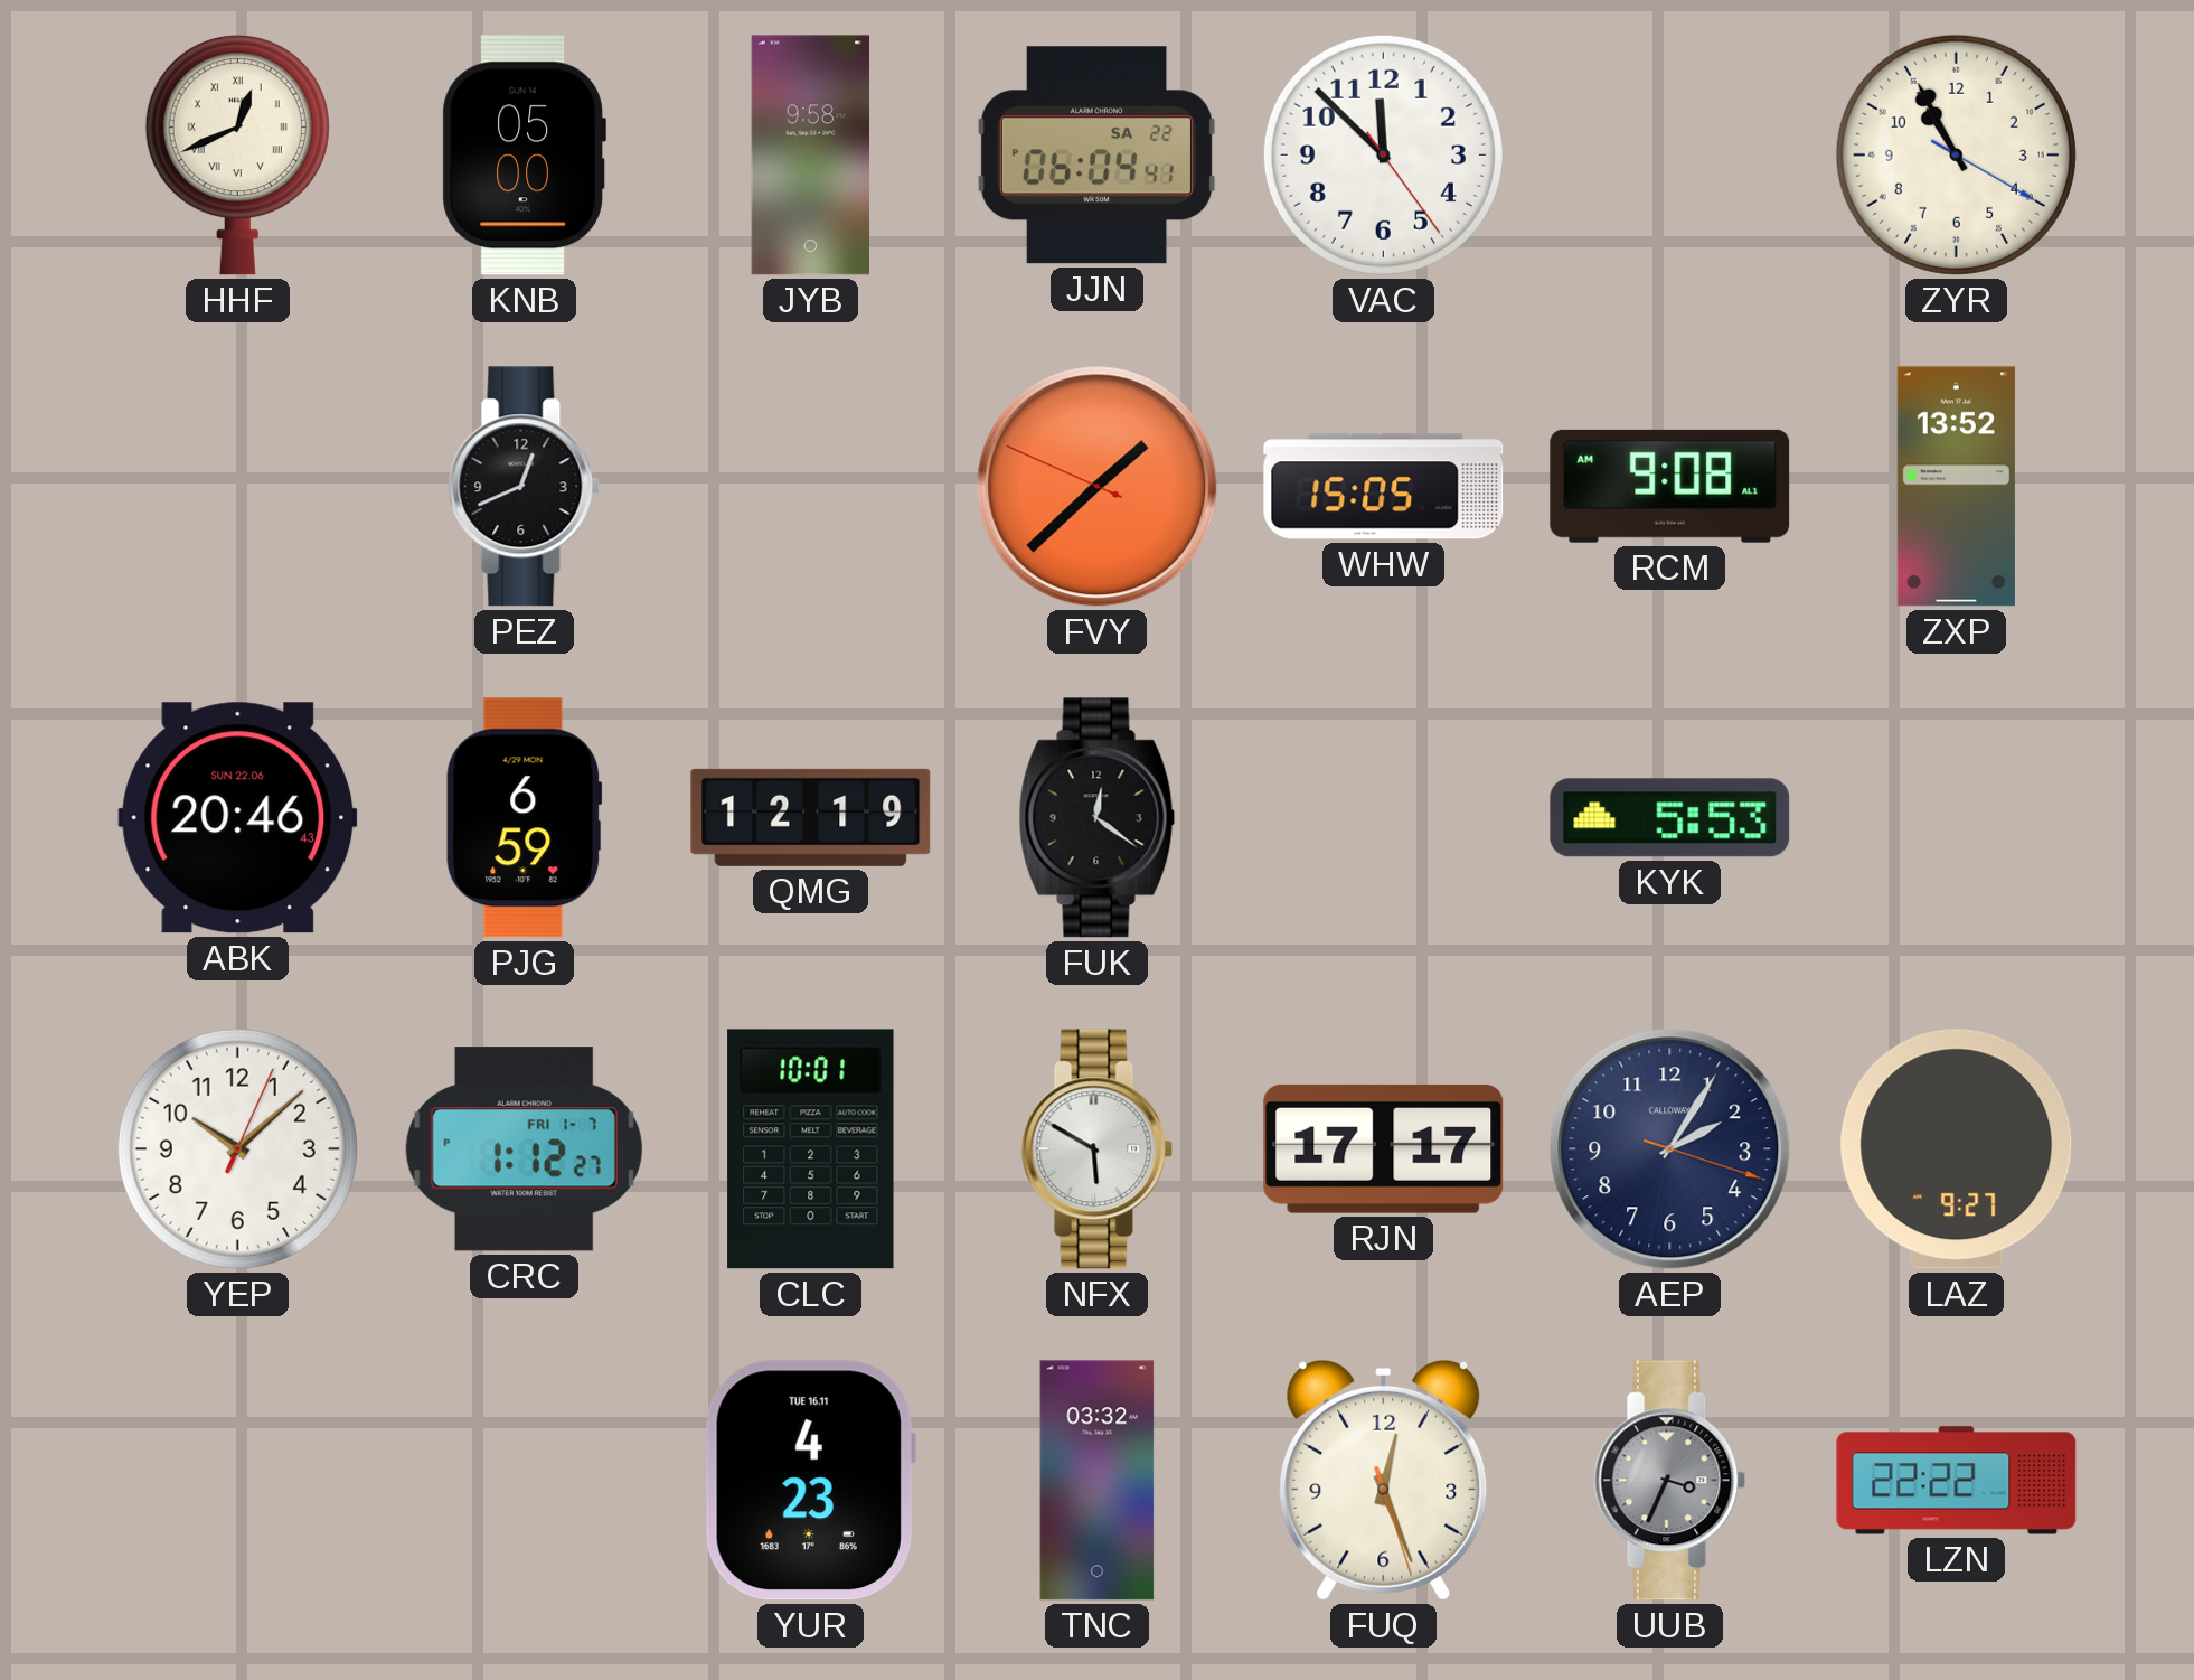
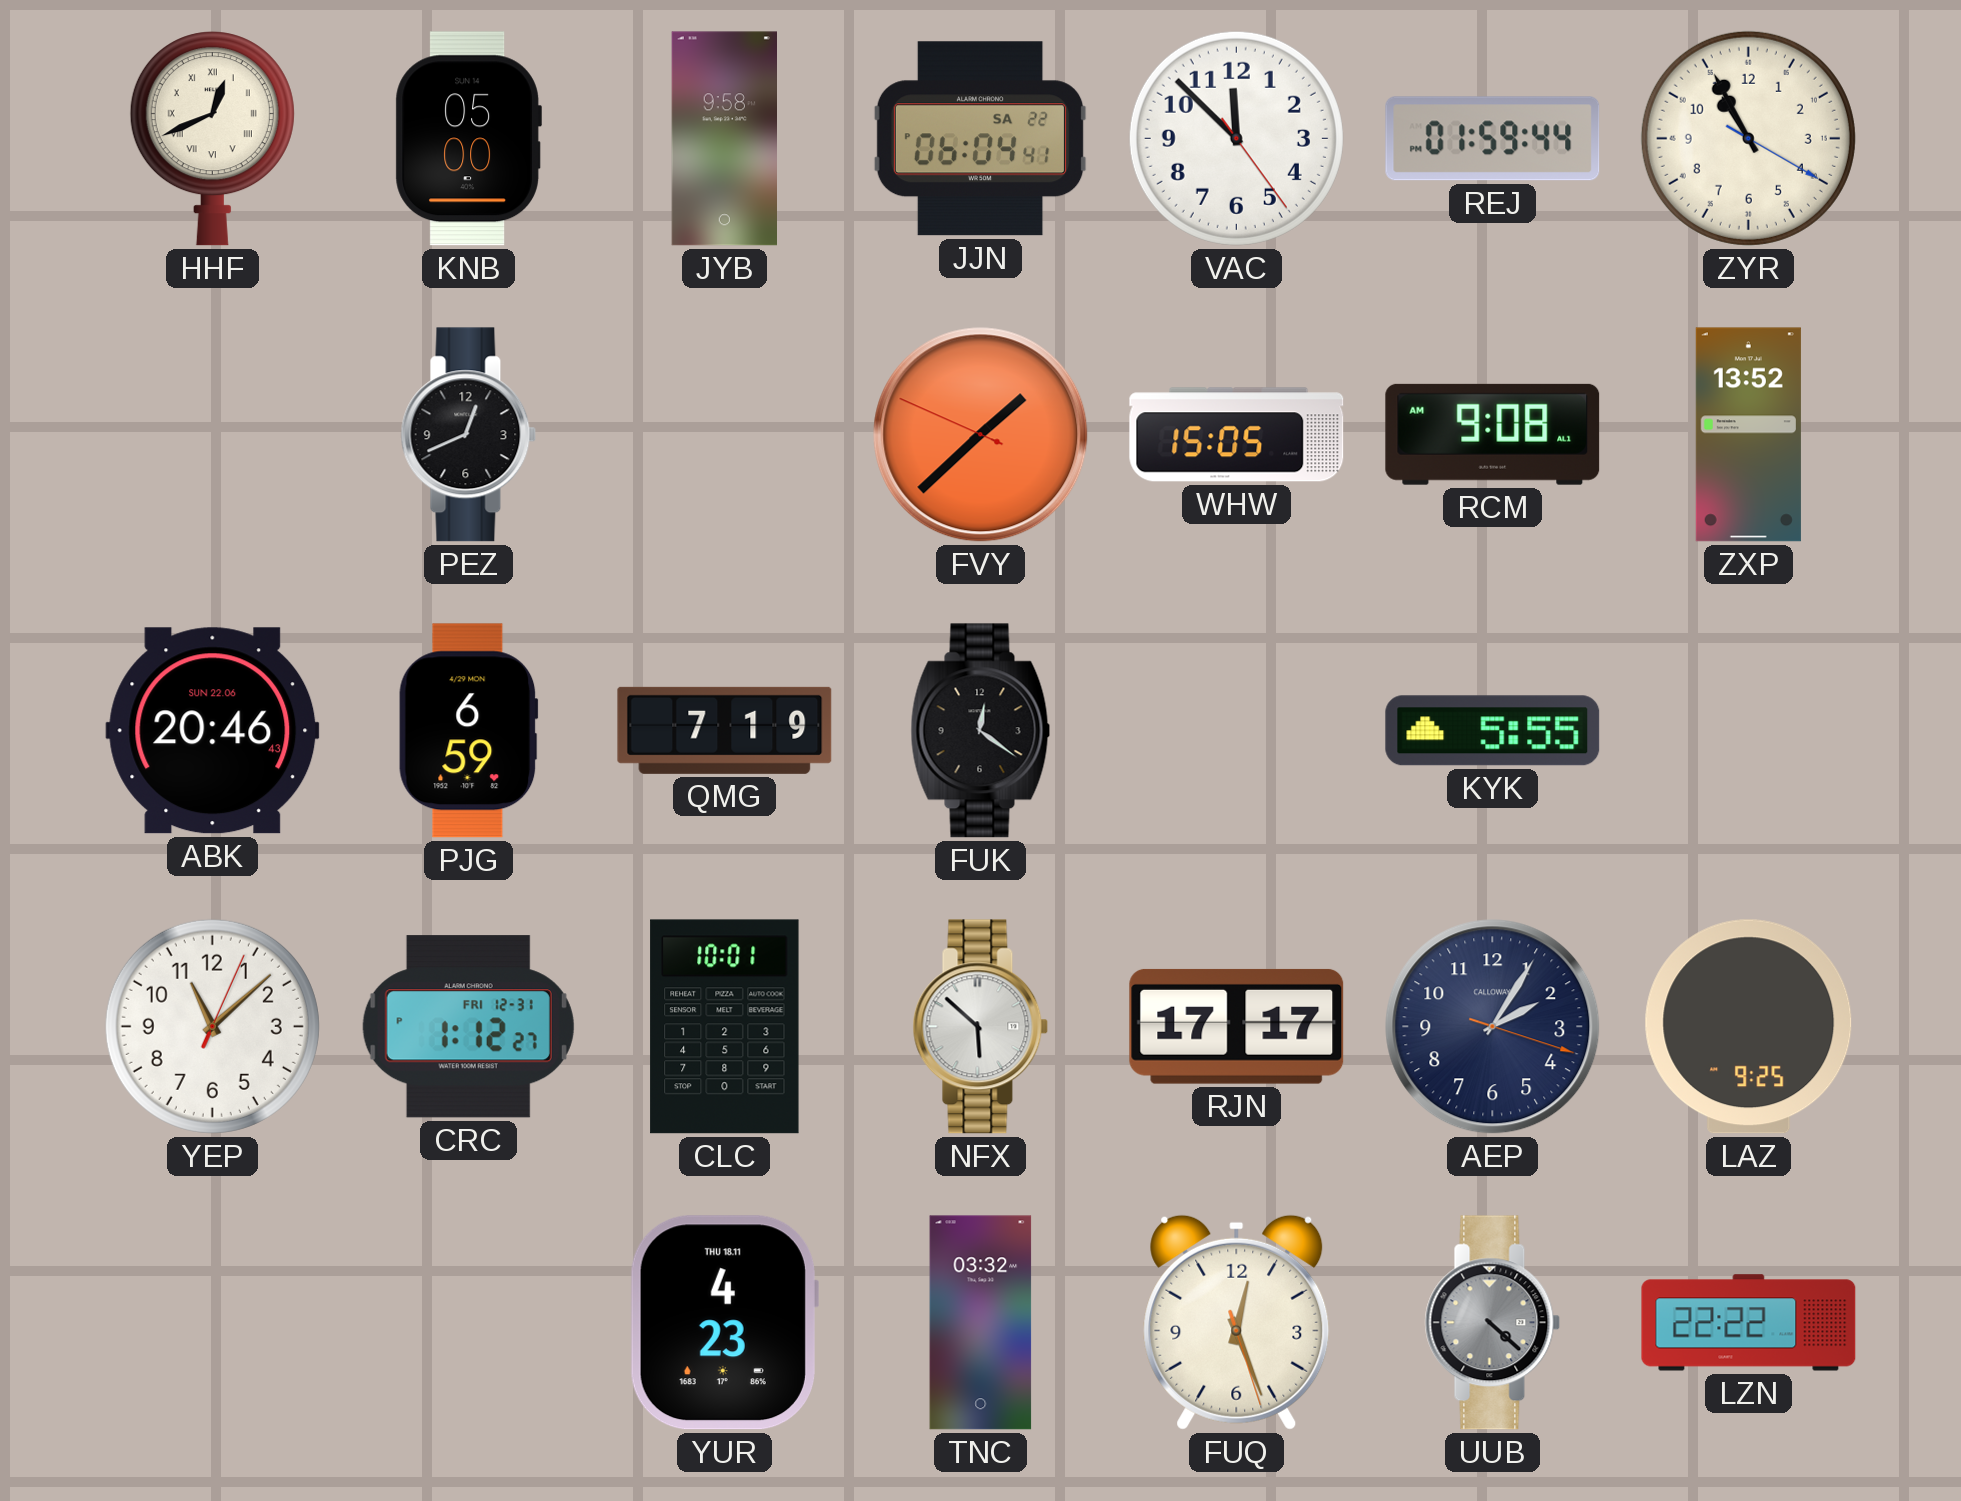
REJ: none -> 01:59
QMG: 12:19 -> 7:19
KYK: 5:53 -> 5:55
YEP: 10:08 -> 11:08
CRC date: FRI 1-7 -> FRI 12-31
NFX: 5:50 -> 5:52
LAZ: 9:27 -> 9:25
YUR date: TUE 16.11 -> THU 18.11
UUB: 3:34 -> 4:22
